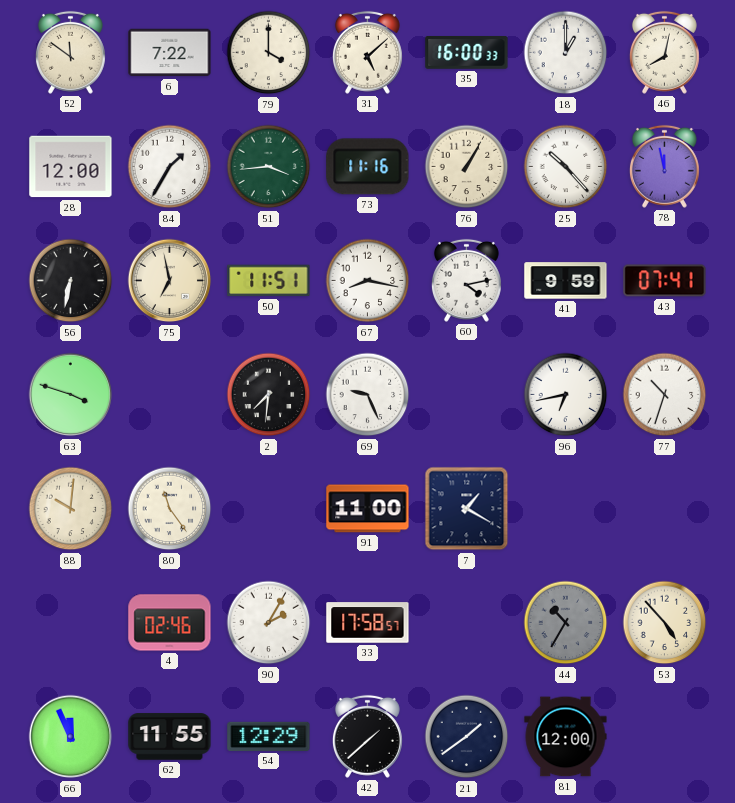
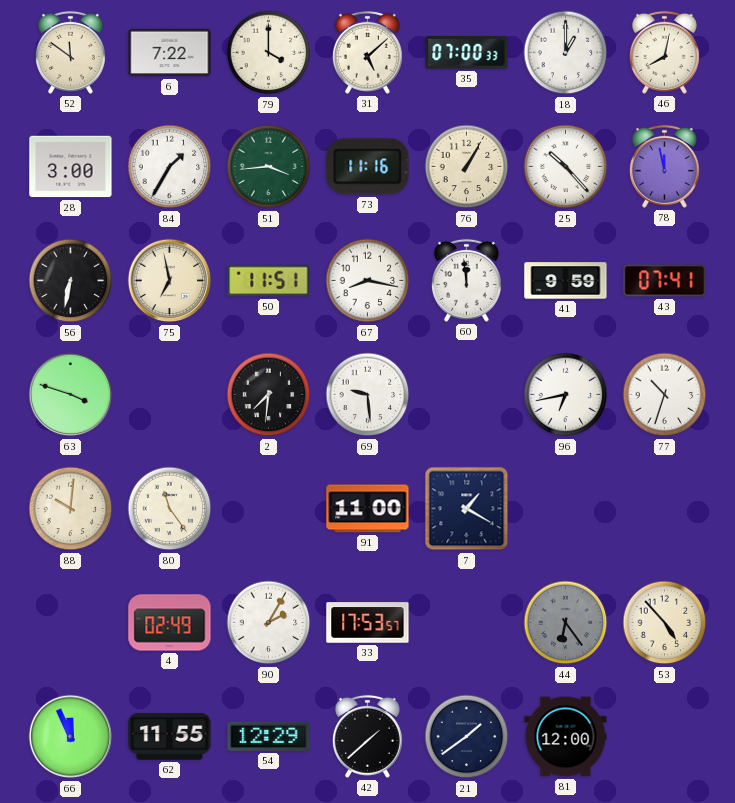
35: 16:00 -> 07:00
28: 12:00 -> 3:00
60: 4:13 -> 11:59
69: 9:26 -> 9:29
4: 02:46 -> 02:49
33: 17:58 -> 17:53
44: 10:35 -> 6:24
